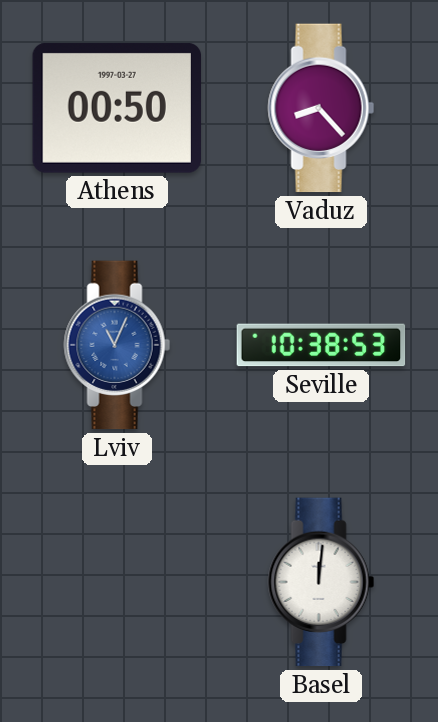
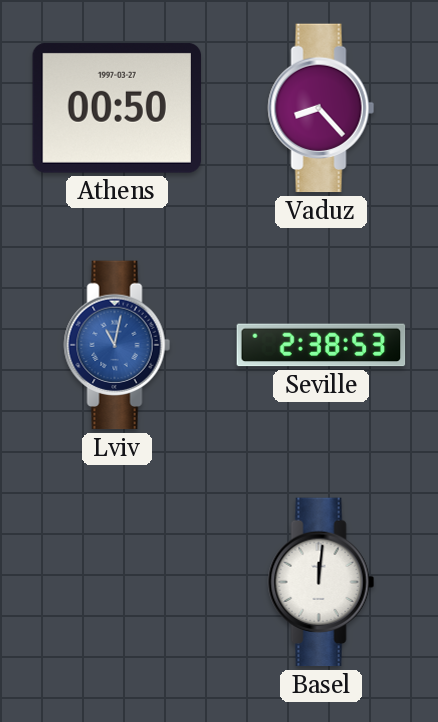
Lviv: 11:04 -> 11:02
Seville: 10:38 -> 2:38
